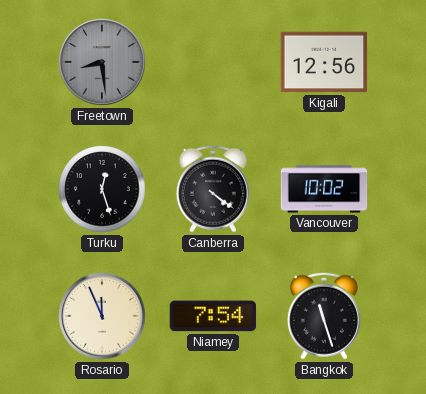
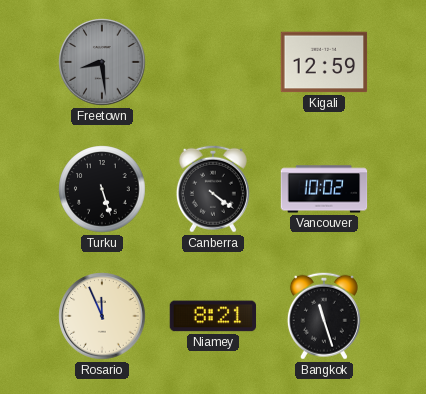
Kigali: 12:56 -> 12:59
Turku: 12:27 -> 5:27
Niamey: 7:54 -> 8:21
